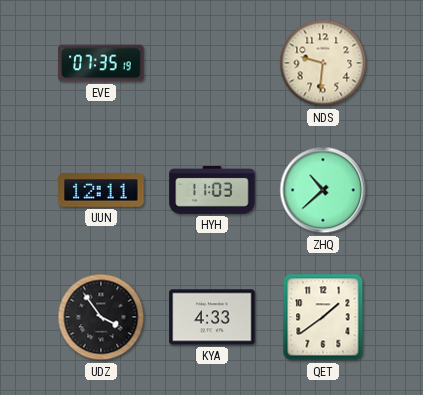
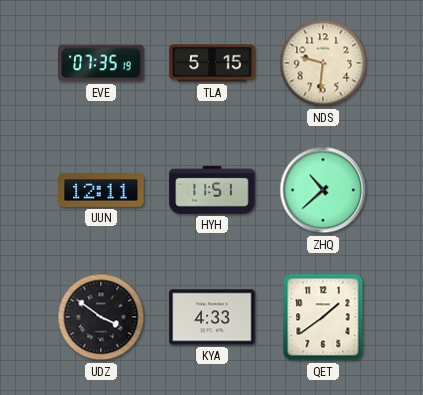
TLA: none -> 5:15
HYH: 11:03 -> 11:51
UDZ: 3:54 -> 3:51
